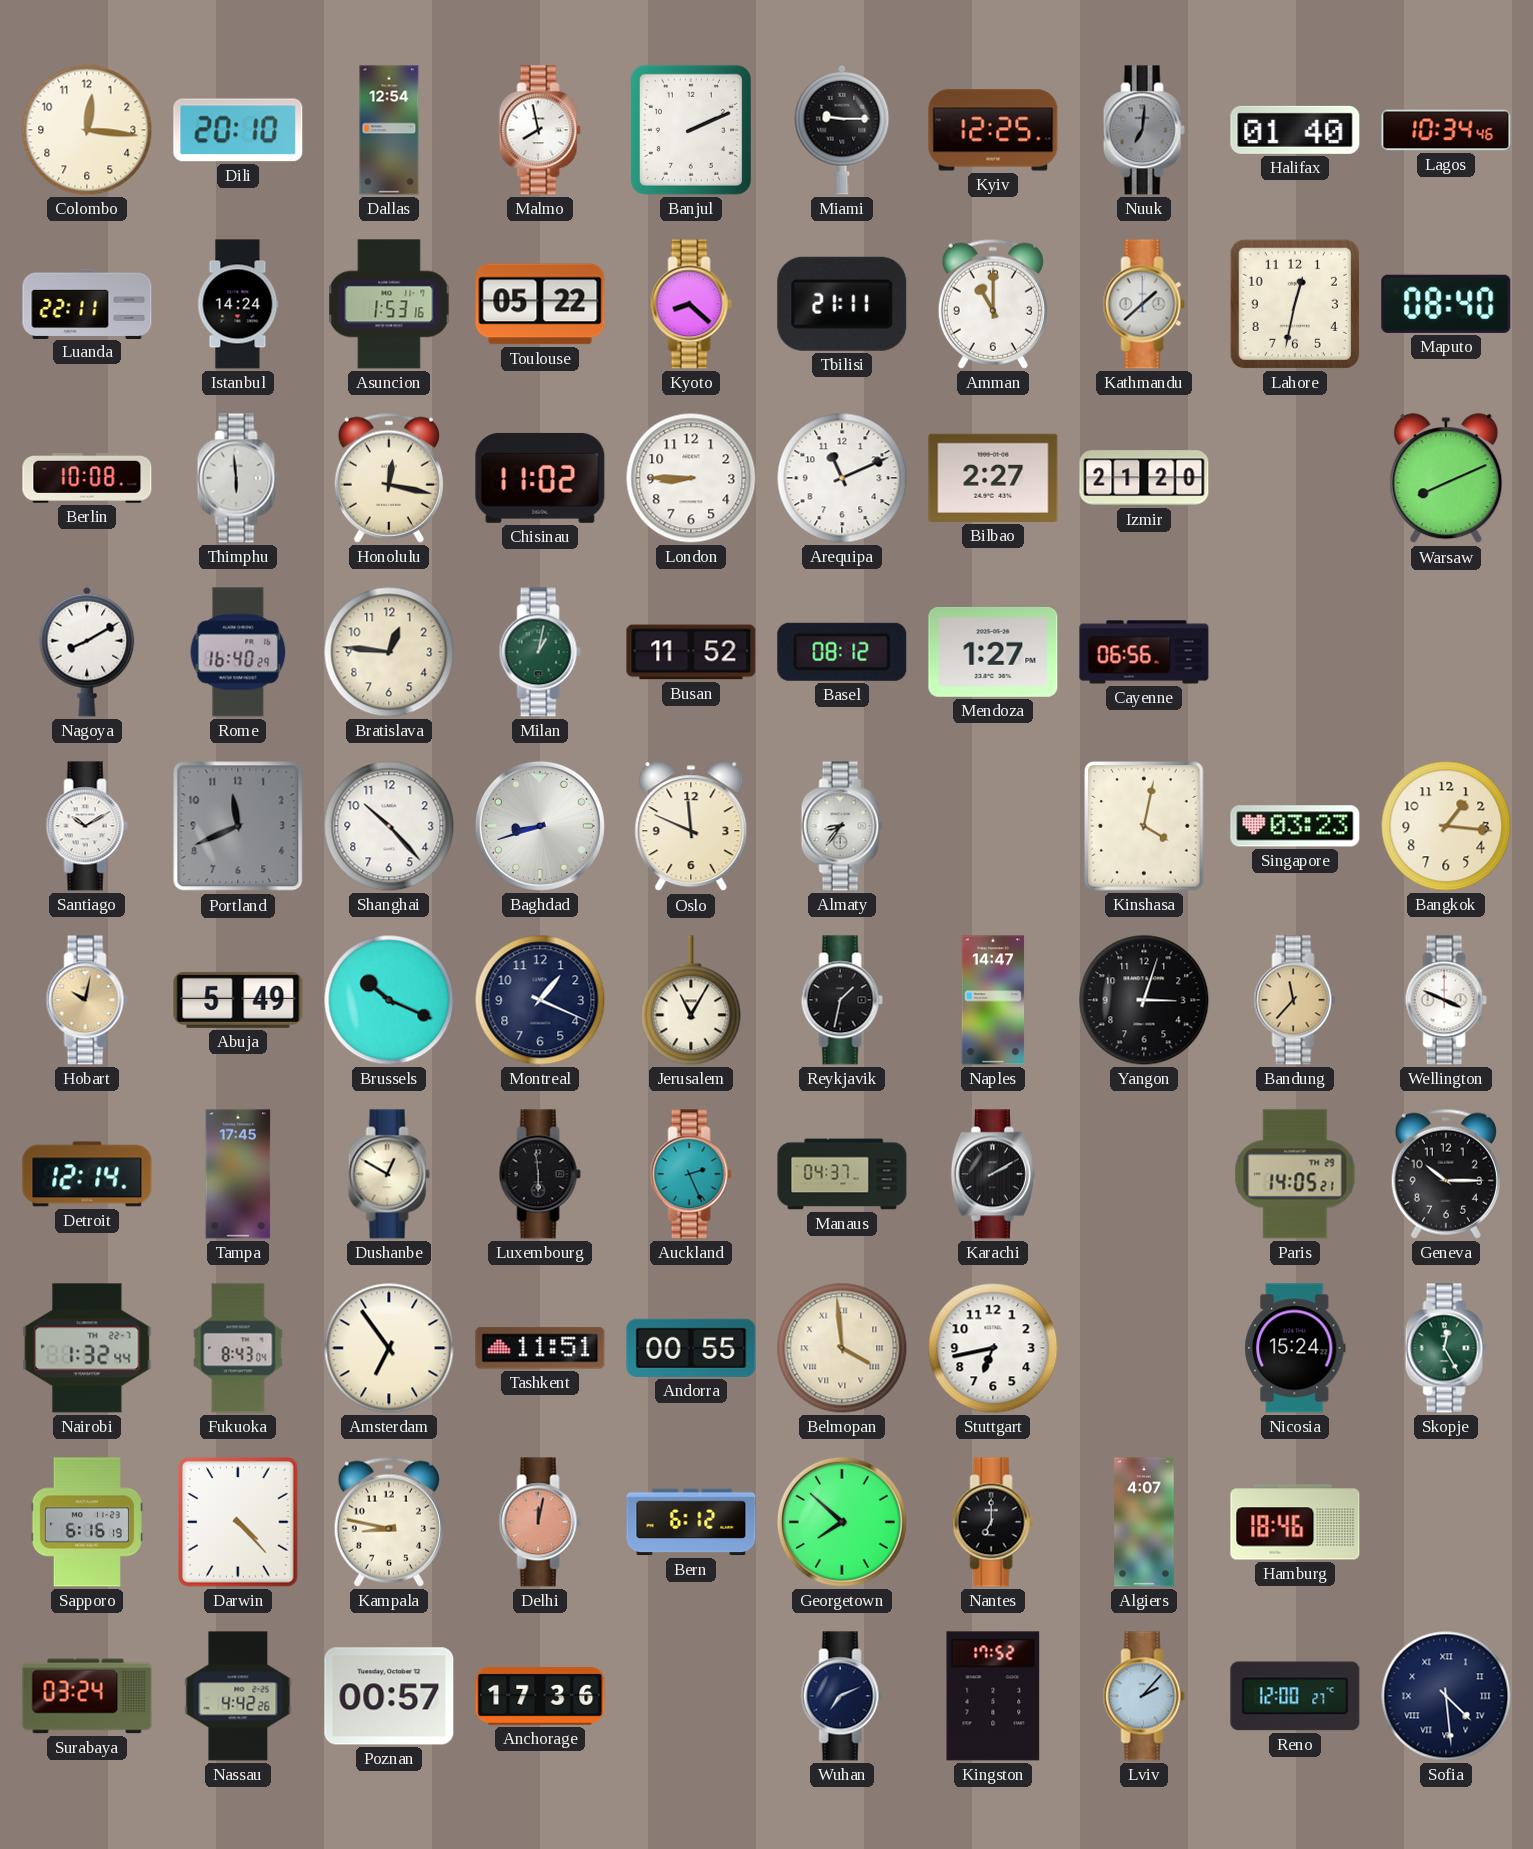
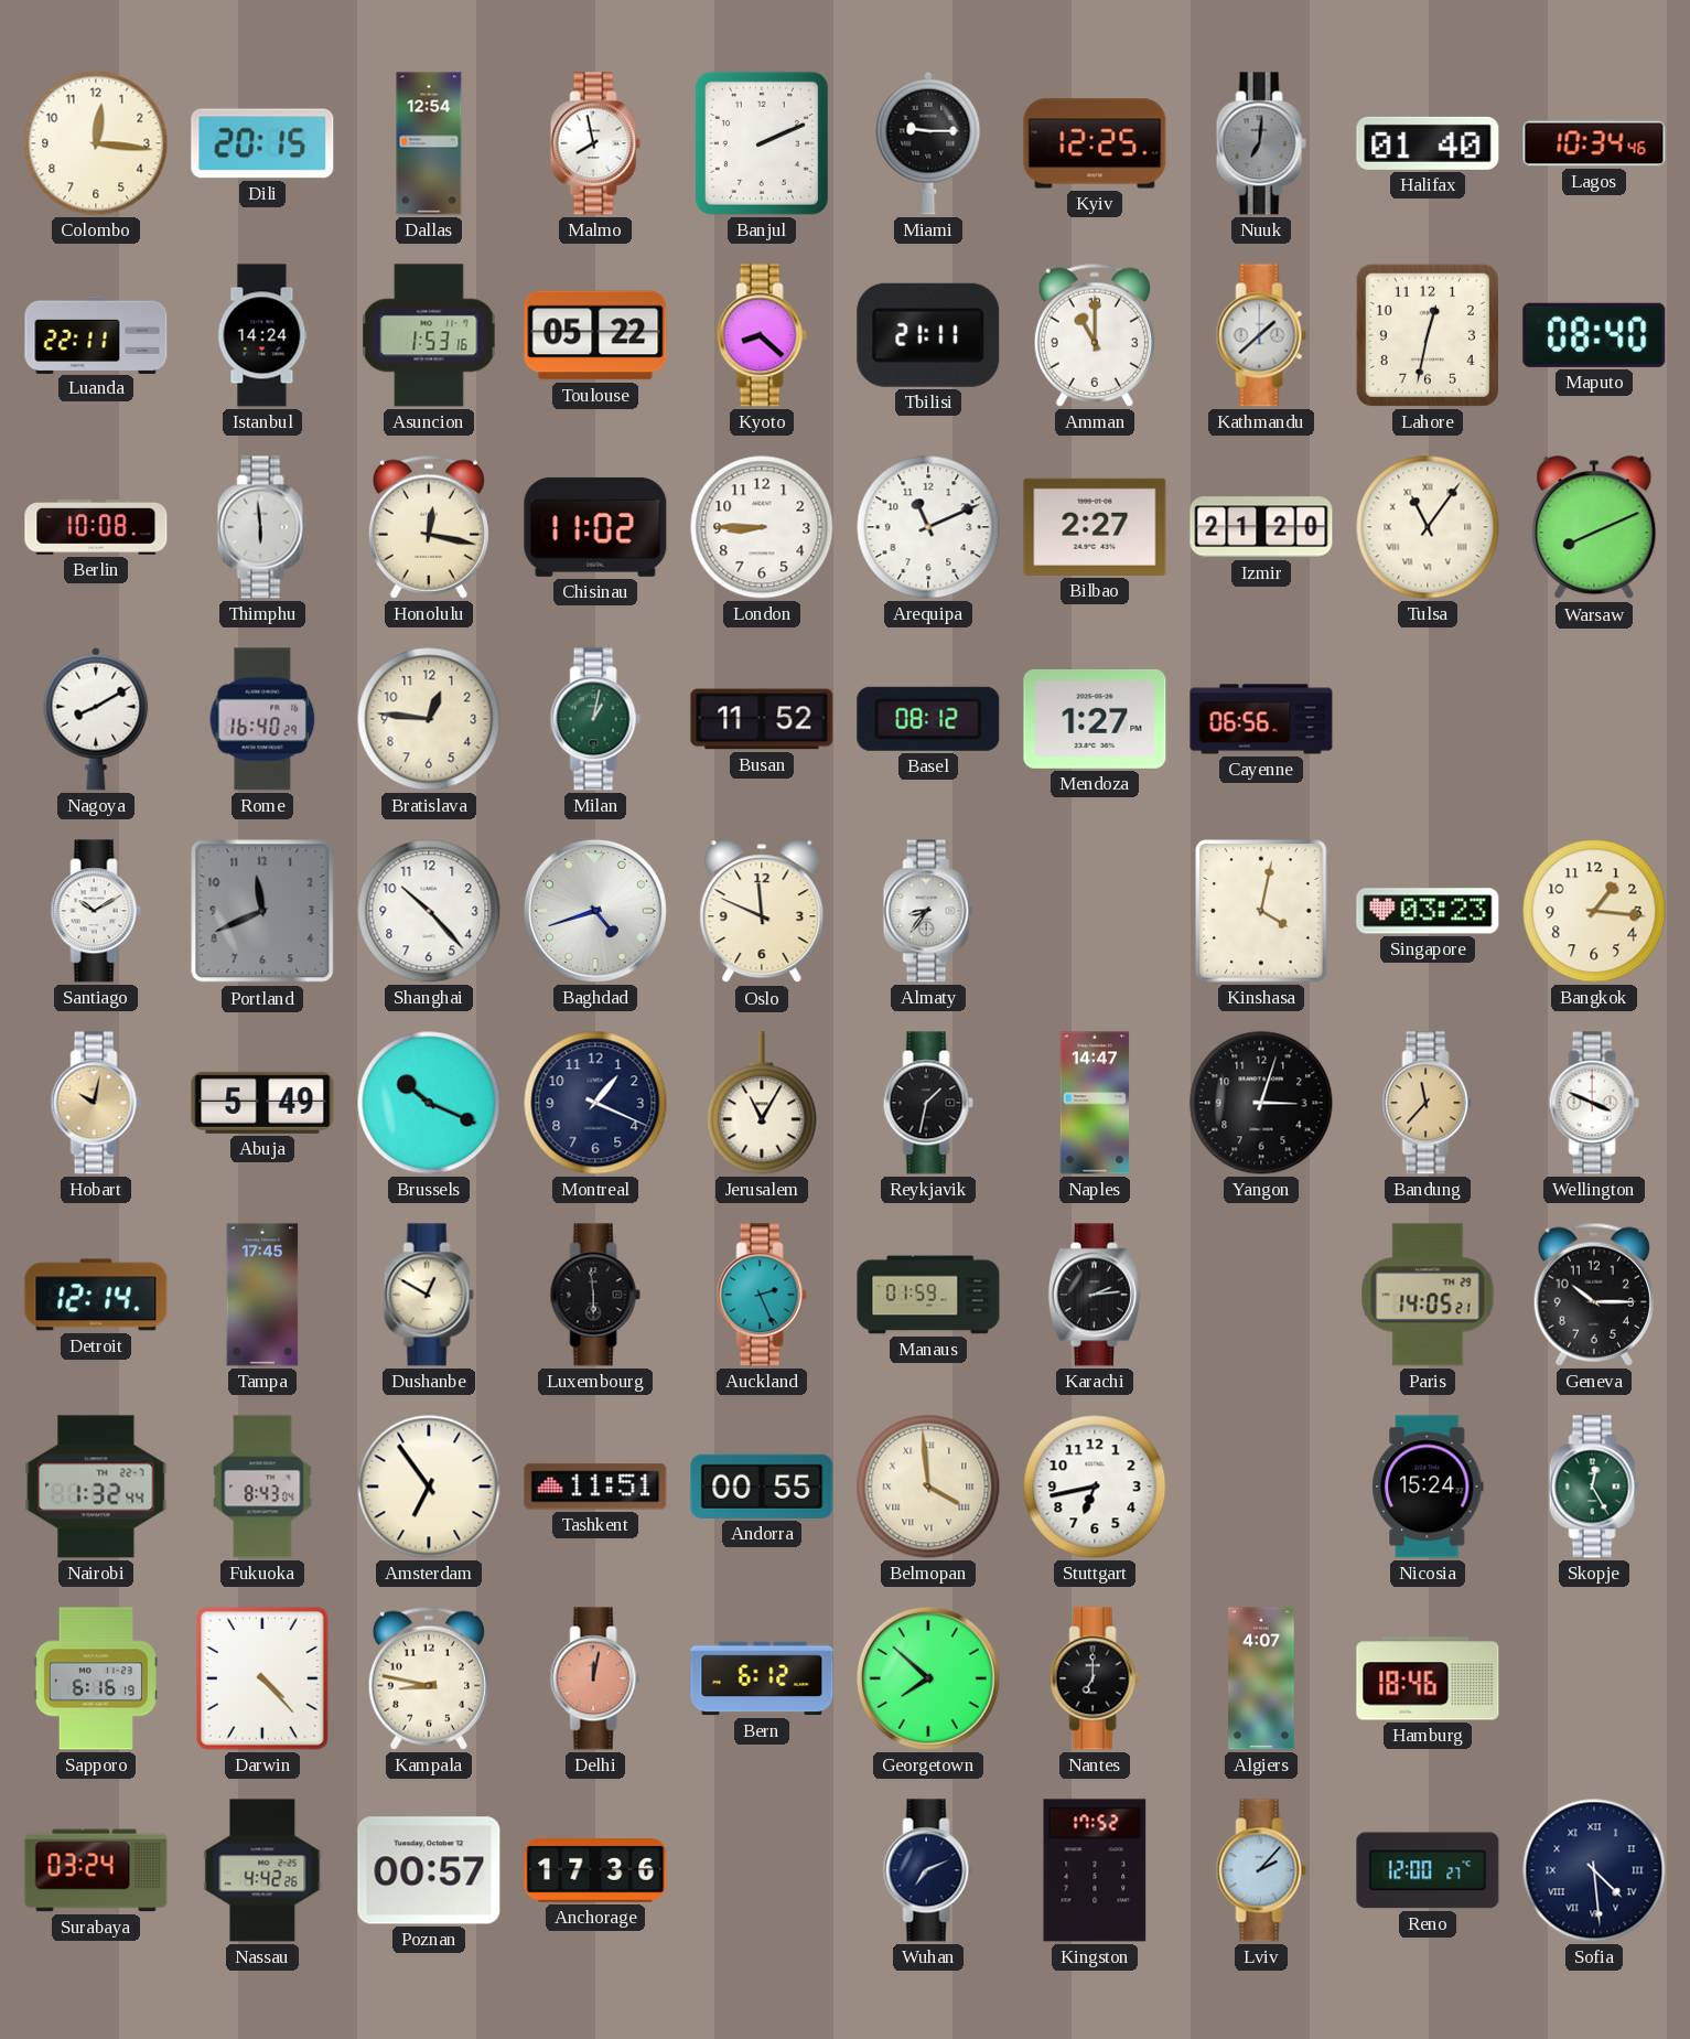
Dili: 20:10 -> 20:15
Tulsa: none -> 11:06
Baghdad: 8:42 -> 4:42
Manaus: 04:37 -> 01:59
Karachi: 2:10 -> 2:14
